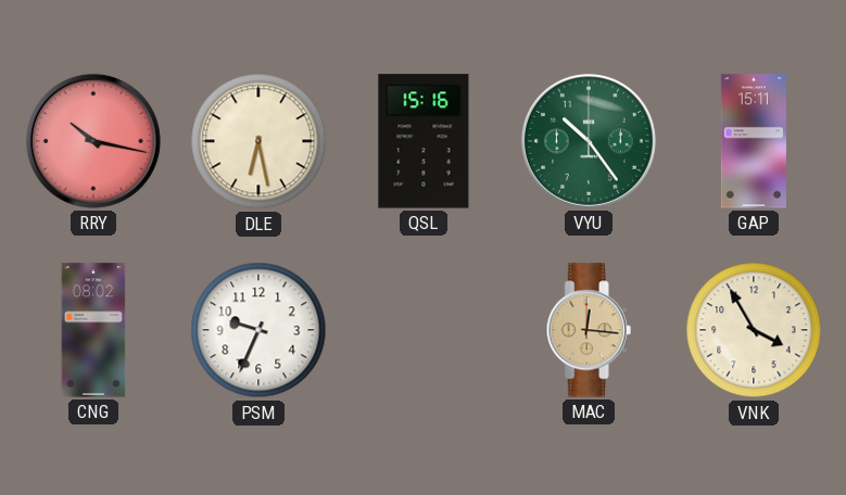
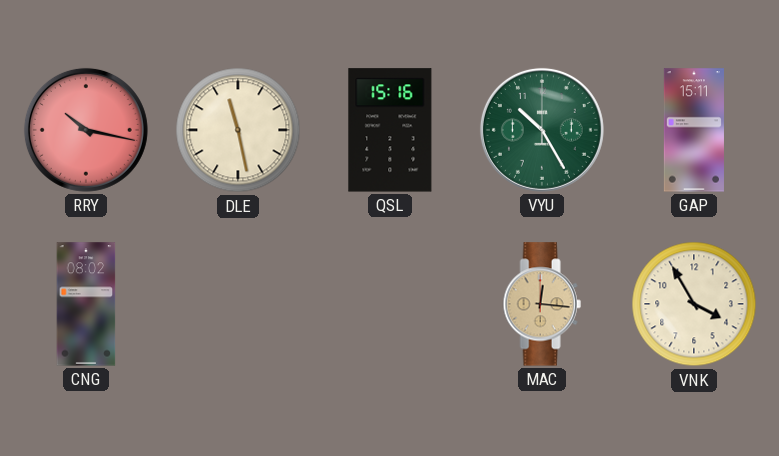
DLE: 6:28 -> 11:28
VYU: 10:24 -> 10:25
PSM: 9:34 -> none
